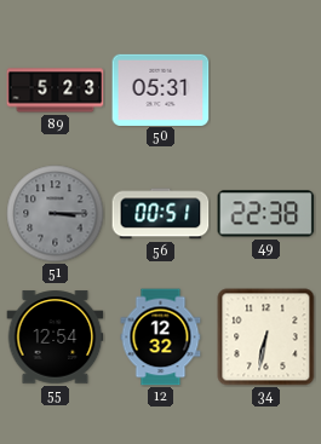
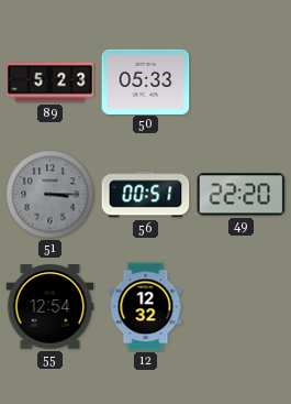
50: 05:31 -> 05:33
49: 22:38 -> 22:20
34: 6:32 -> none
